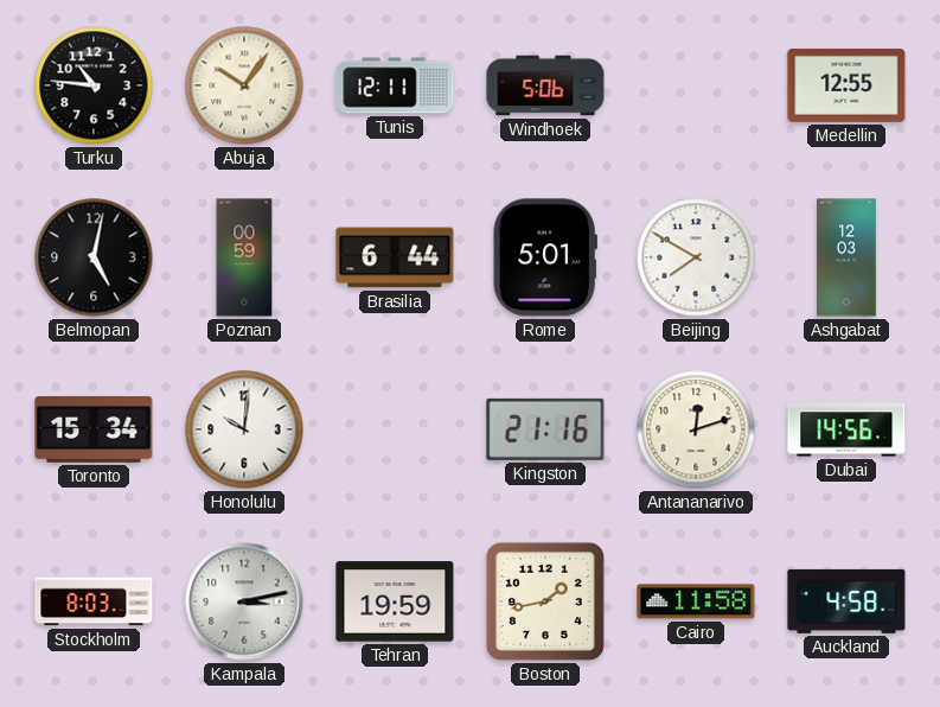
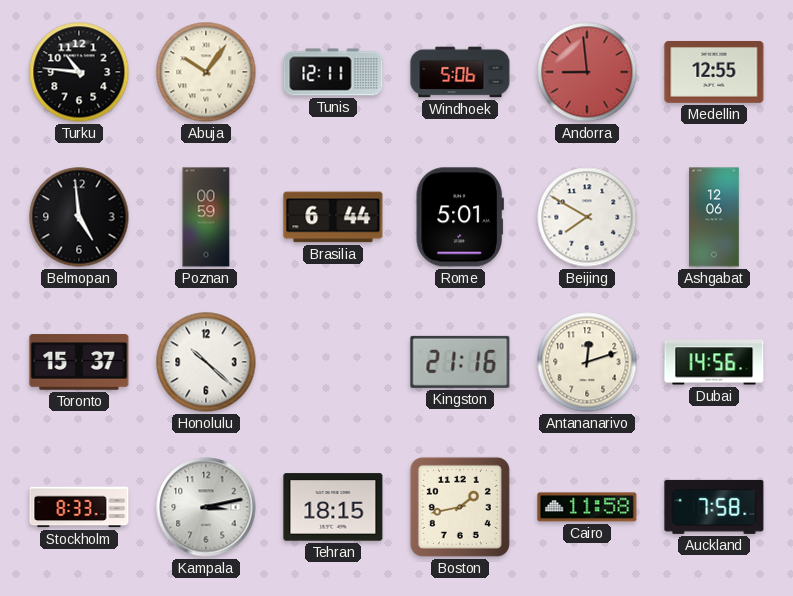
Andorra: none -> 8:59
Belmopan: 5:02 -> 4:59
Ashgabat: 12:03 -> 12:06
Toronto: 15:34 -> 15:37
Honolulu: 10:01 -> 10:22
Stockholm: 8:03 -> 8:33
Tehran: 19:59 -> 18:15
Auckland: 4:58 -> 7:58
